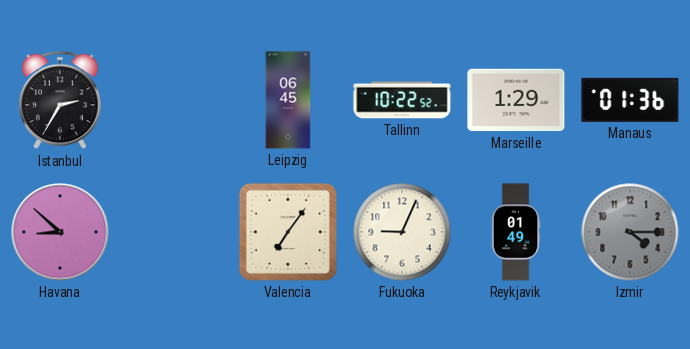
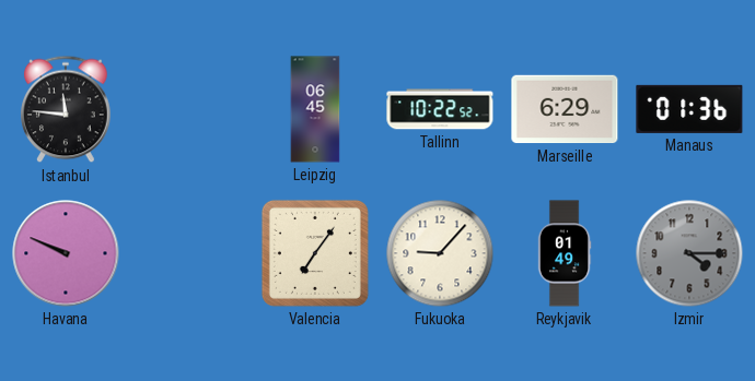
Istanbul: 2:35 -> 11:46
Marseille: 1:29 -> 6:29
Havana: 8:52 -> 9:49
Fukuoka: 9:04 -> 9:07
